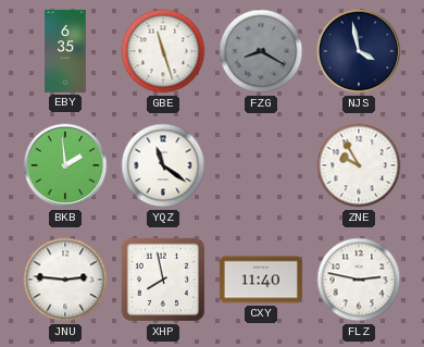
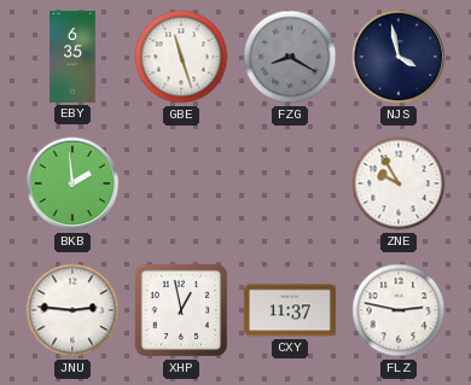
YQZ: 11:21 -> none
XHP: 7:58 -> 12:58
CXY: 11:40 -> 11:37
